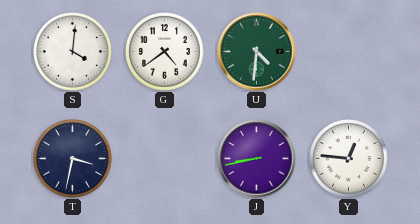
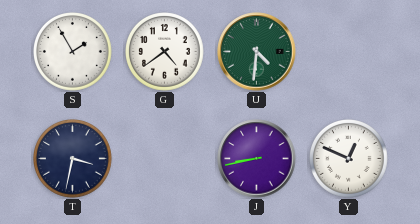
S: 4:01 -> 1:55
Y: 12:46 -> 12:49
